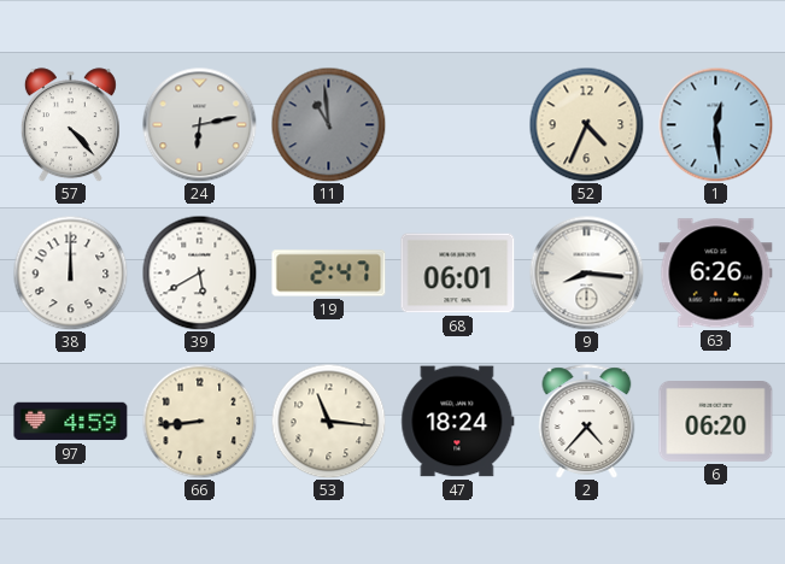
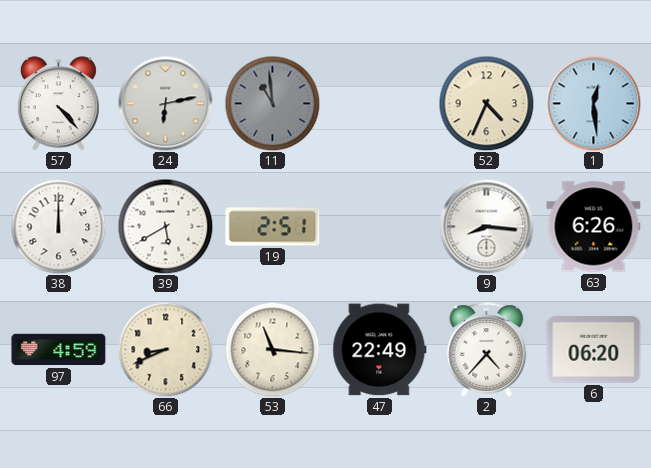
19: 2:47 -> 2:51
68: 06:01 -> none
66: 8:44 -> 8:41
47: 18:24 -> 22:49
